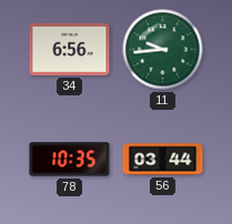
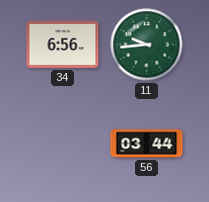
78: 10:35 -> none
